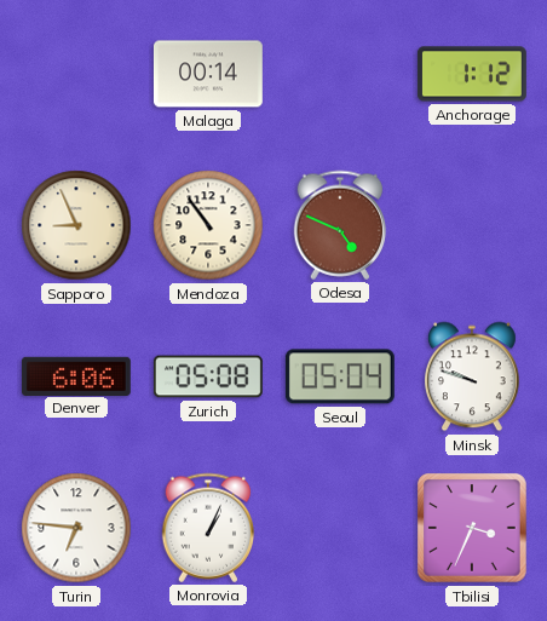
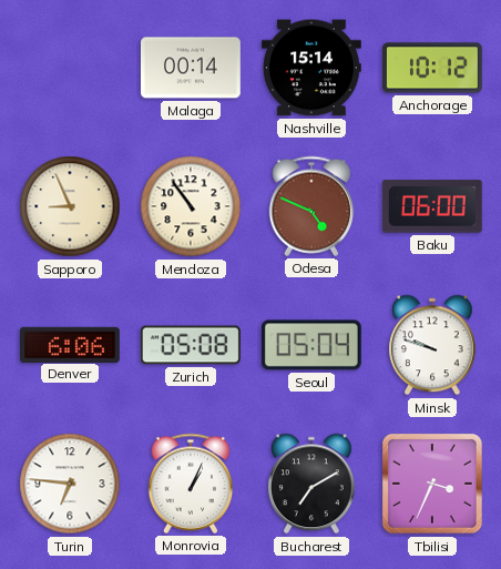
Nashville: none -> 15:14
Anchorage: 1:12 -> 10:12
Baku: none -> 06:00
Bucharest: none -> 7:10
